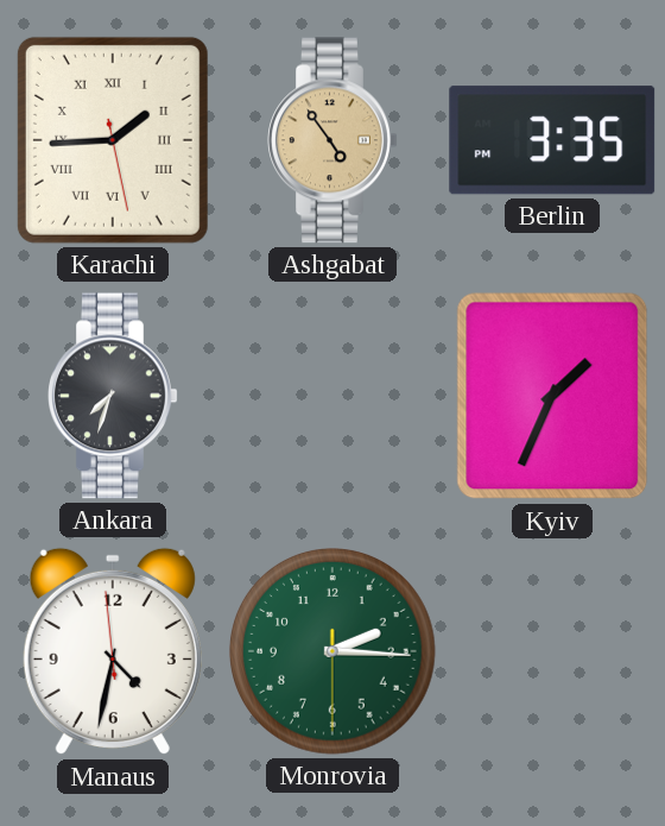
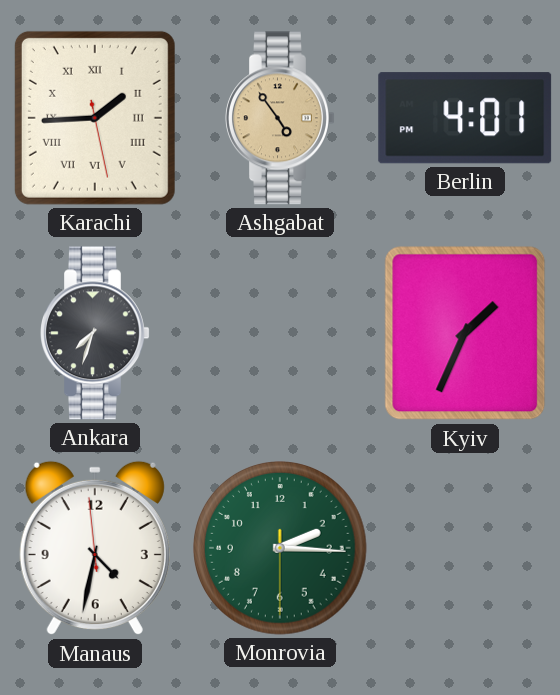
Berlin: 3:35 -> 4:01
